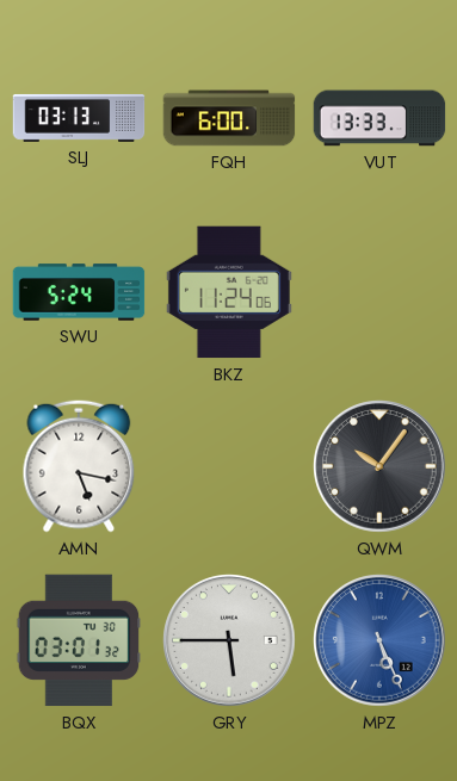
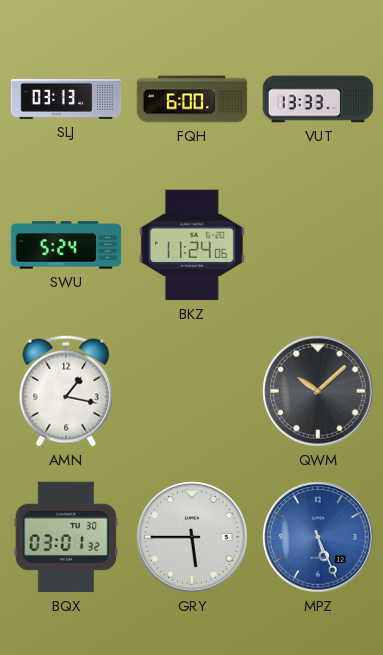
AMN: 5:17 -> 1:17
QWM: 10:06 -> 10:08
